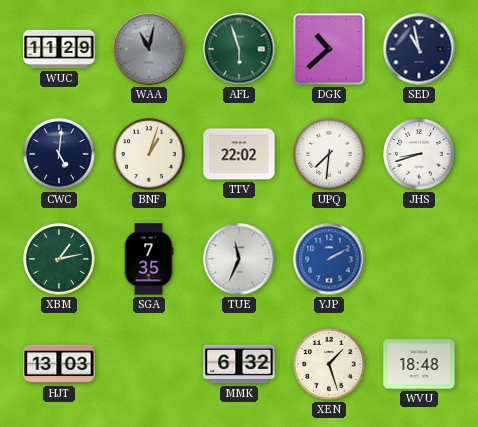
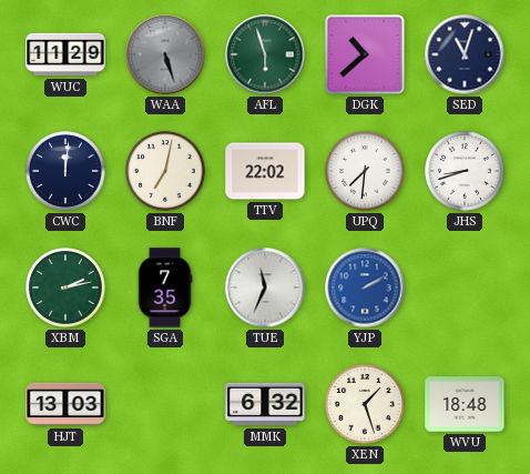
WAA: 11:02 -> 5:27
SED: 10:58 -> 11:03
CWC: 5:01 -> 12:01
BNF: 1:03 -> 7:02
XBM: 1:13 -> 2:13
